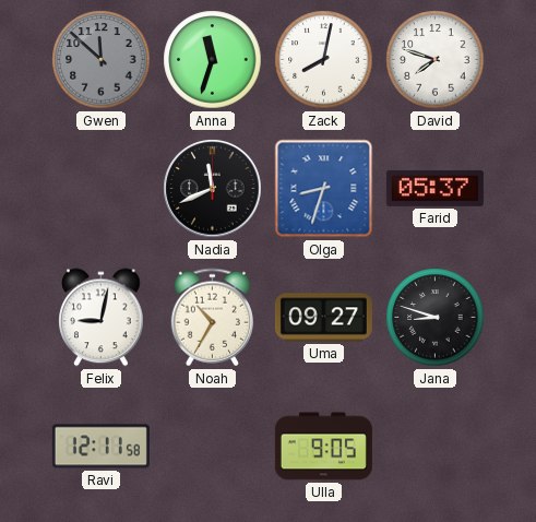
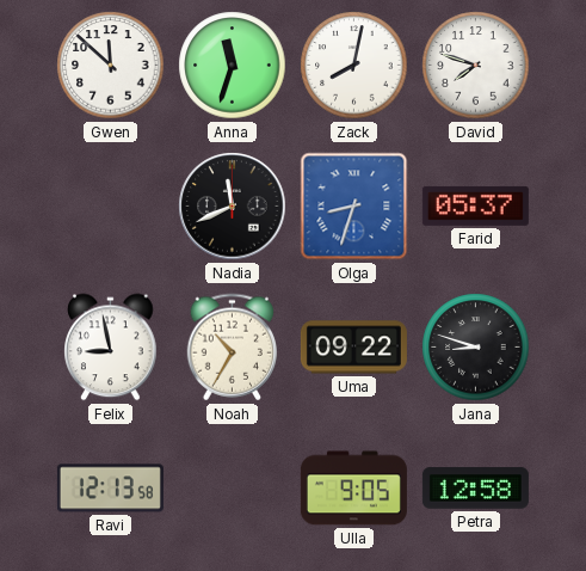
Gwen dial: grey -> white
Felix: 9:02 -> 8:58
Uma: 09:27 -> 09:22
Ravi: 12:11 -> 12:13
Petra: none -> 12:58
